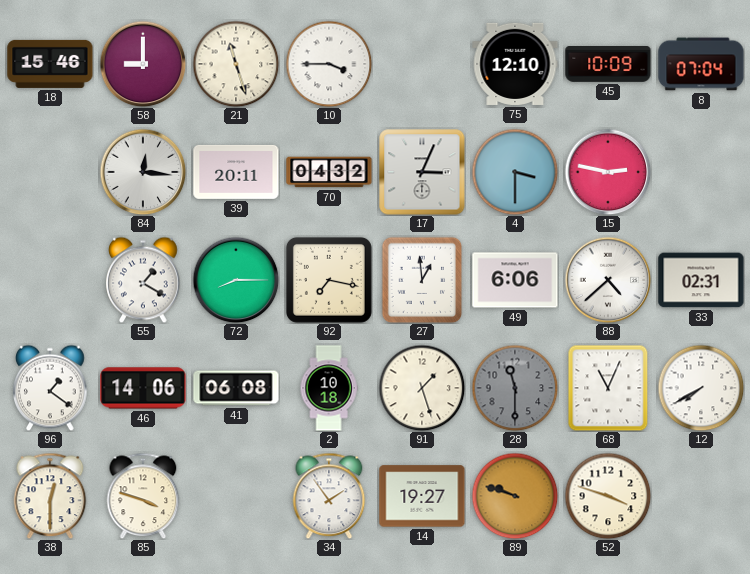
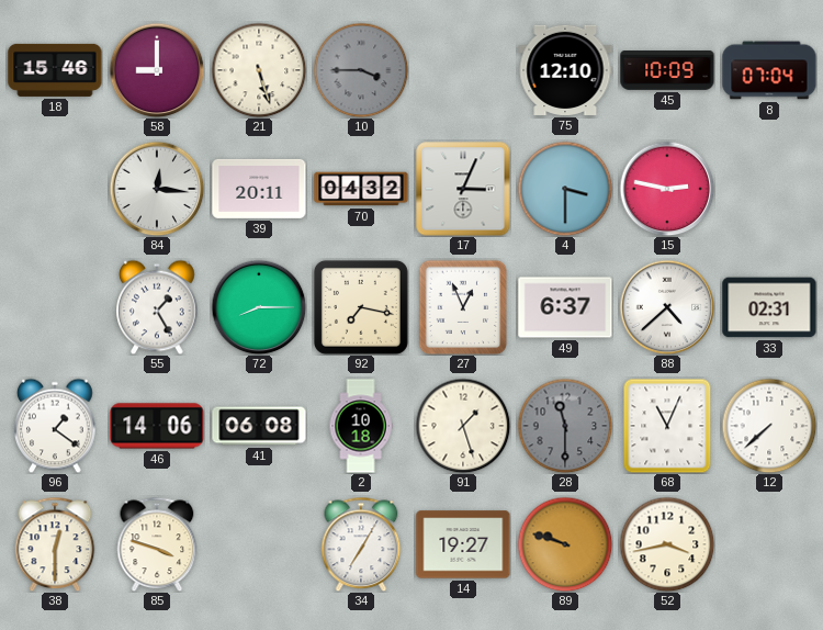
21: 11:27 -> 5:27
10 dial: white -> grey
55: 1:20 -> 1:25
27: 12:59 -> 12:56
49: 6:06 -> 6:37
12: 7:40 -> 7:38
34: 1:54 -> 7:05
52: 3:48 -> 3:43
